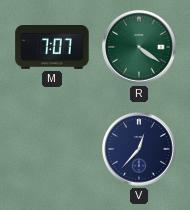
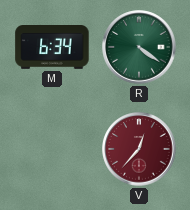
M: 7:07 -> 6:34
V dial: navy -> burgundy
